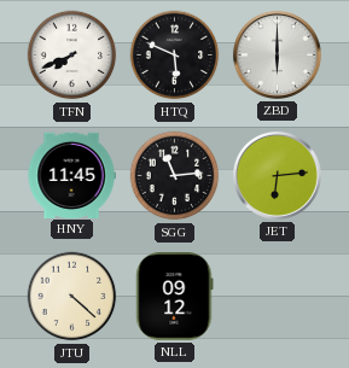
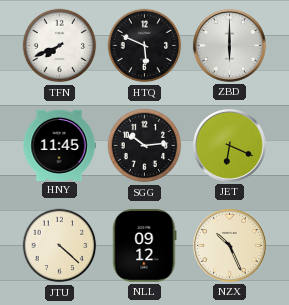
SGG: 11:14 -> 10:14
JET: 6:14 -> 6:19
NZX: none -> 10:26
